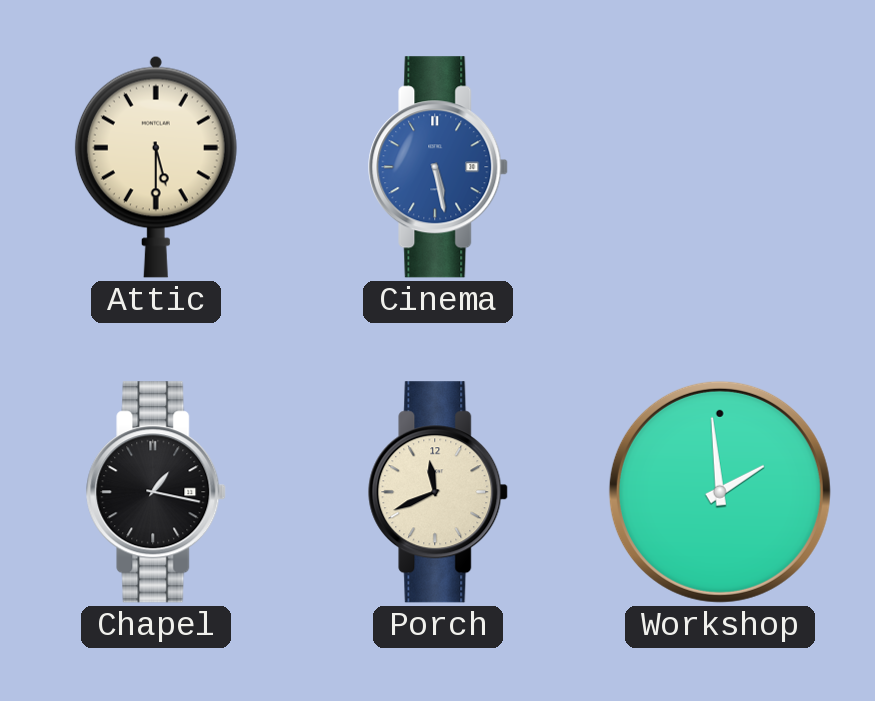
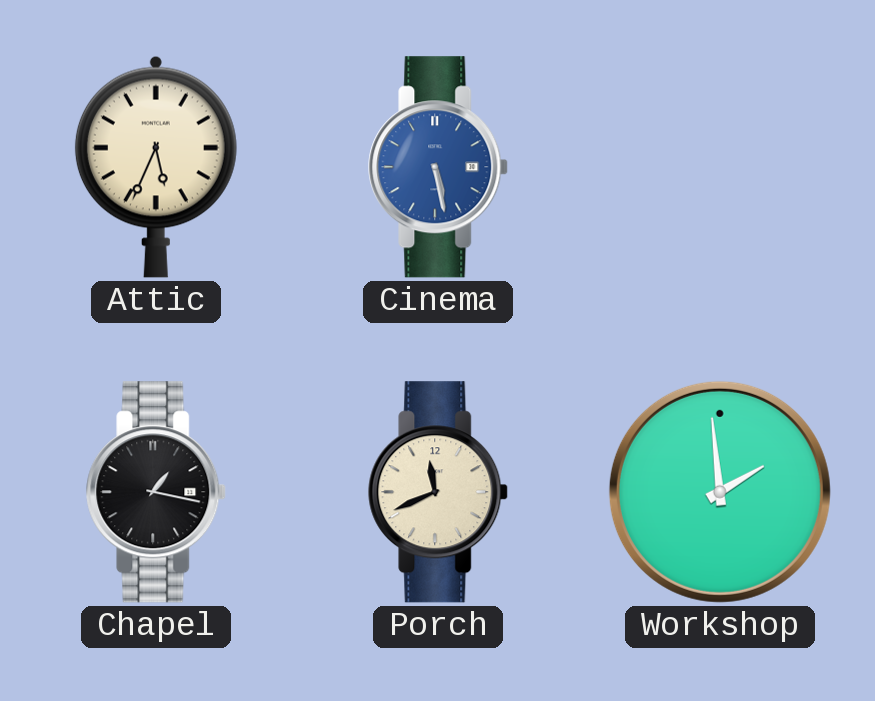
Attic: 5:30 -> 5:34
